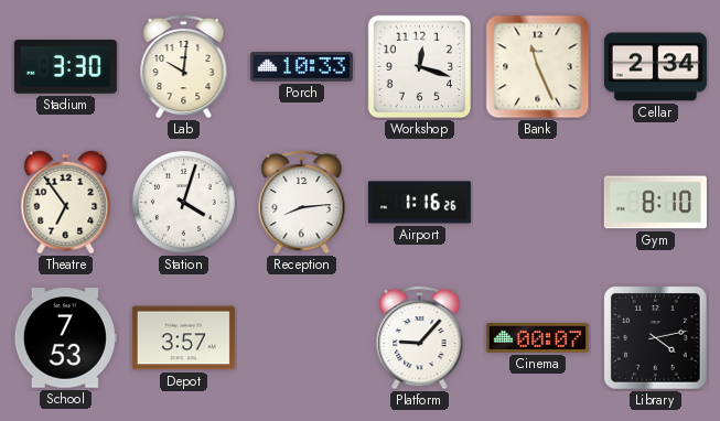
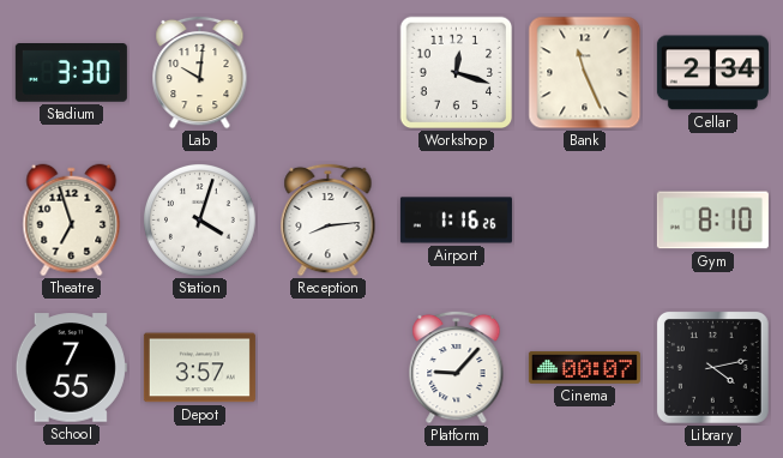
Porch: 10:33 -> none
Theatre: 6:54 -> 6:57
School: 7:53 -> 7:55
